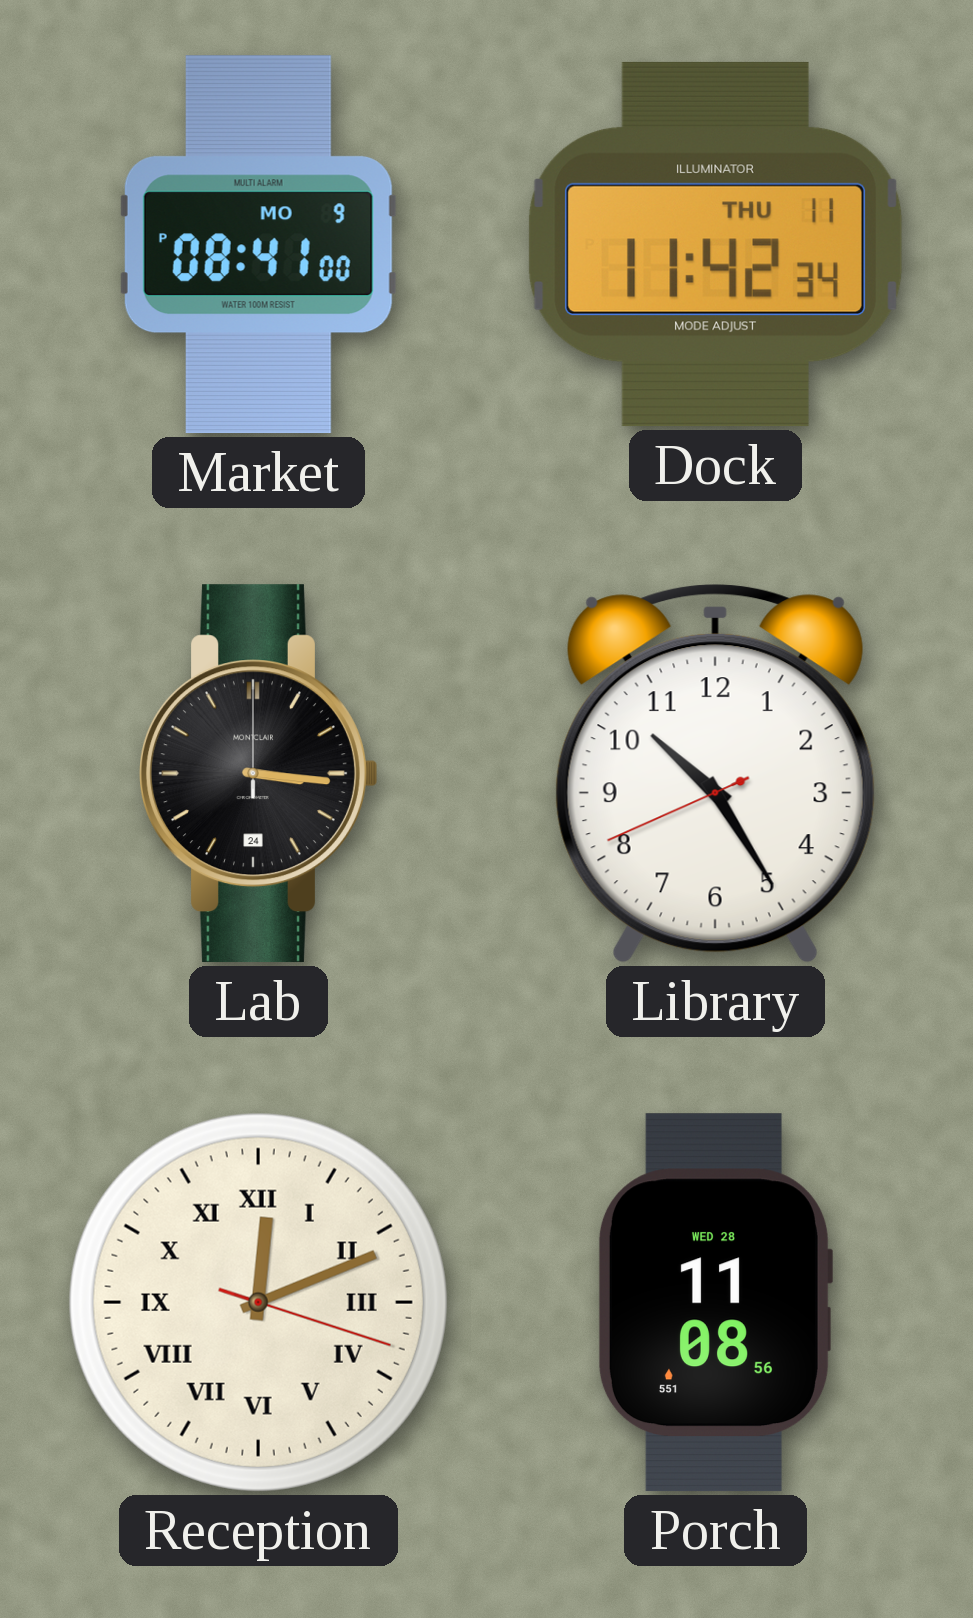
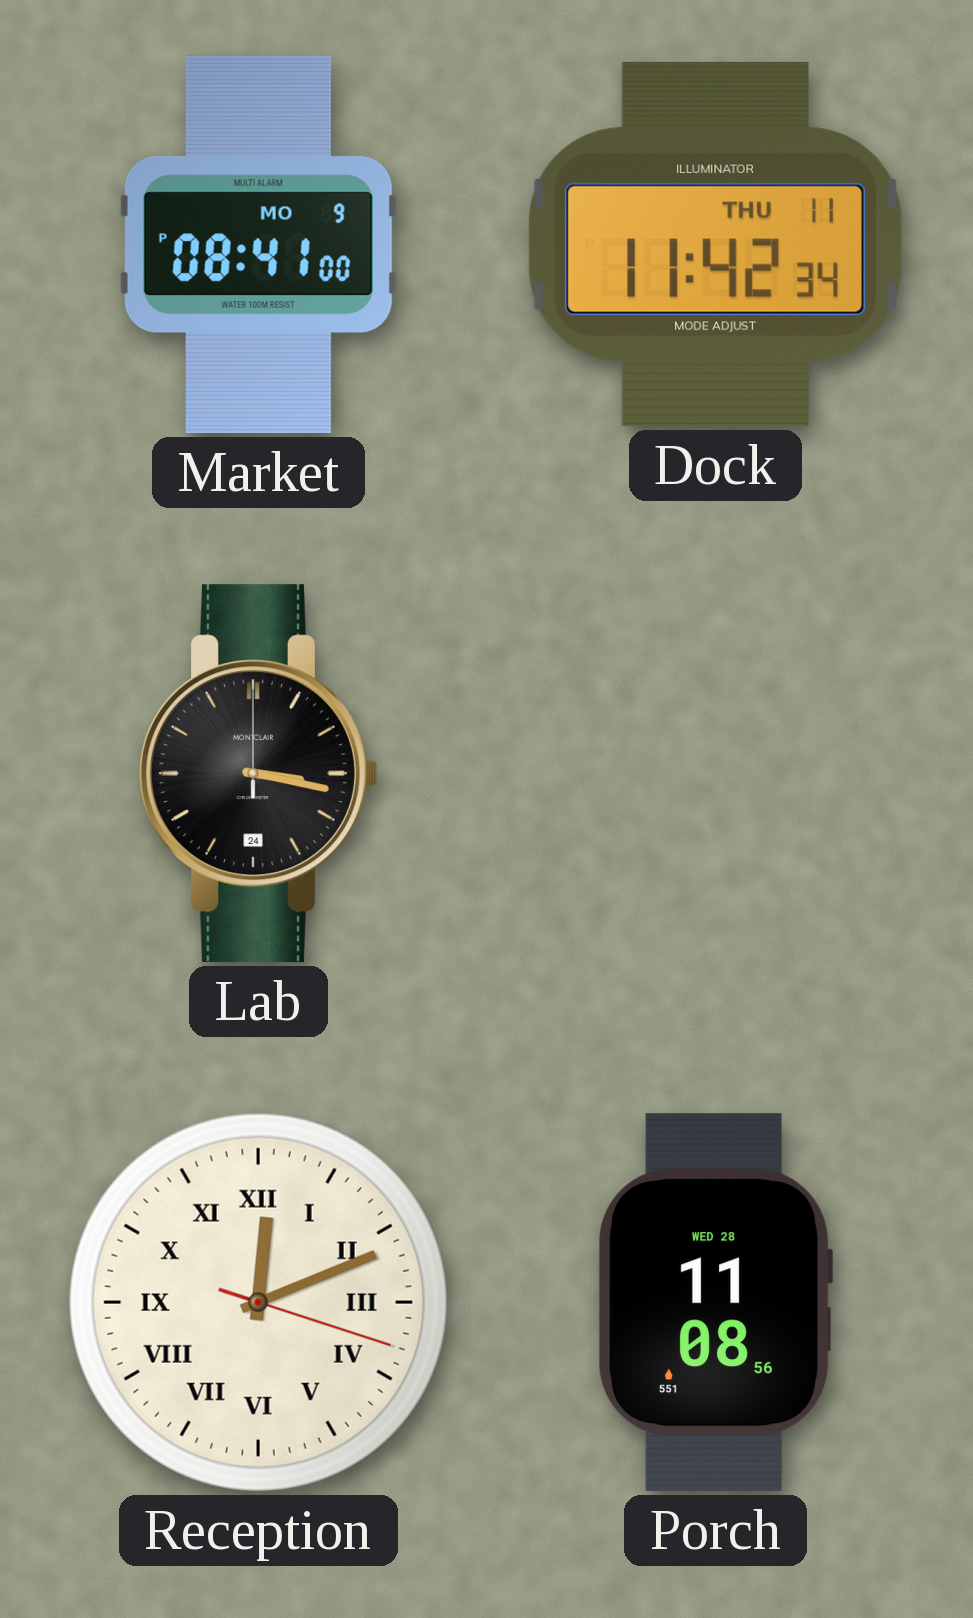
Lab: 3:16 -> 3:17
Library: 10:24 -> none
